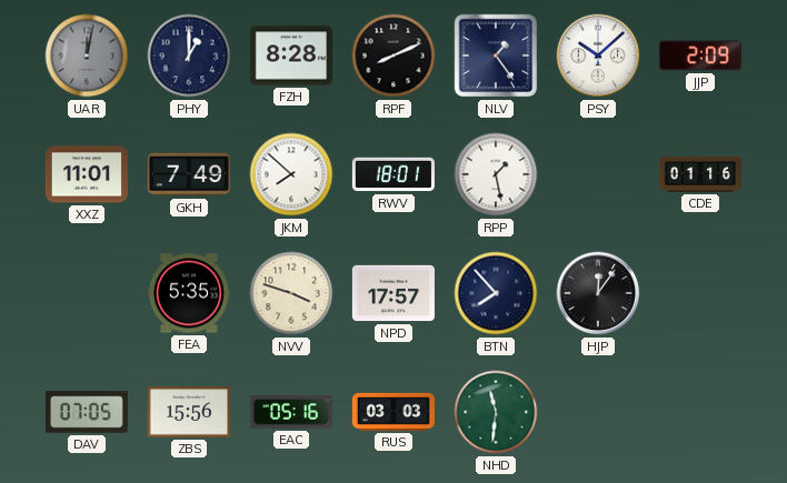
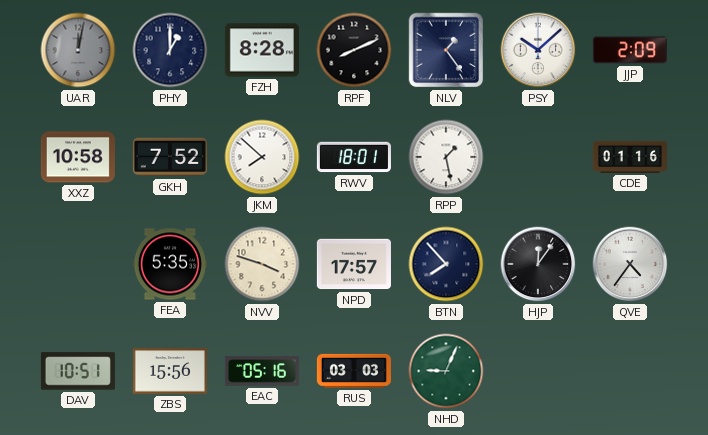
XXZ: 11:01 -> 10:58
GKH: 7:49 -> 7:52
QVE: none -> 4:36
DAV: 07:05 -> 10:51
NHD: 11:31 -> 9:04
